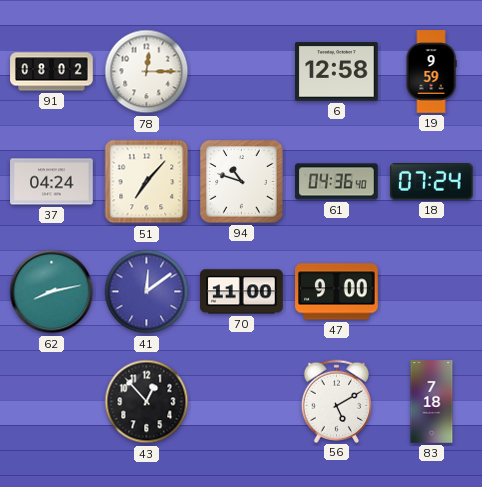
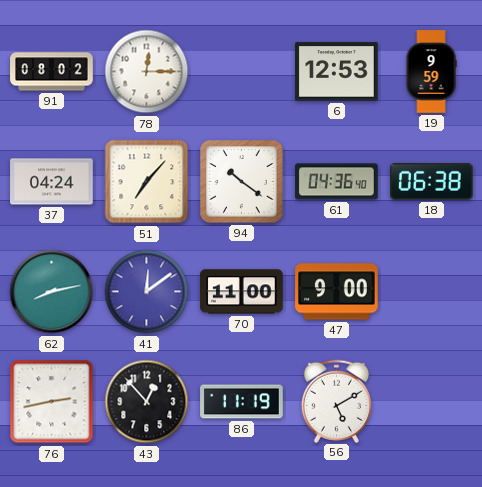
6: 12:58 -> 12:53
94: 10:48 -> 10:21
18: 07:24 -> 06:38
76: none -> 2:43
86: none -> 11:19
83: 7:18 -> none
